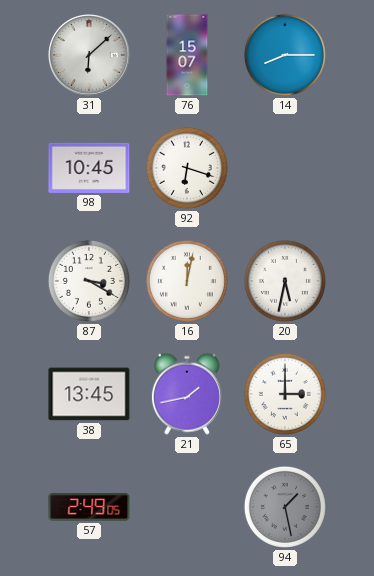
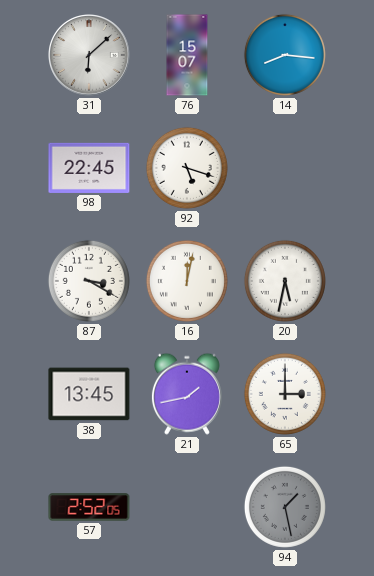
14: 8:15 -> 8:16
98: 10:45 -> 22:45
92: 6:18 -> 5:18
57: 2:49 -> 2:52
